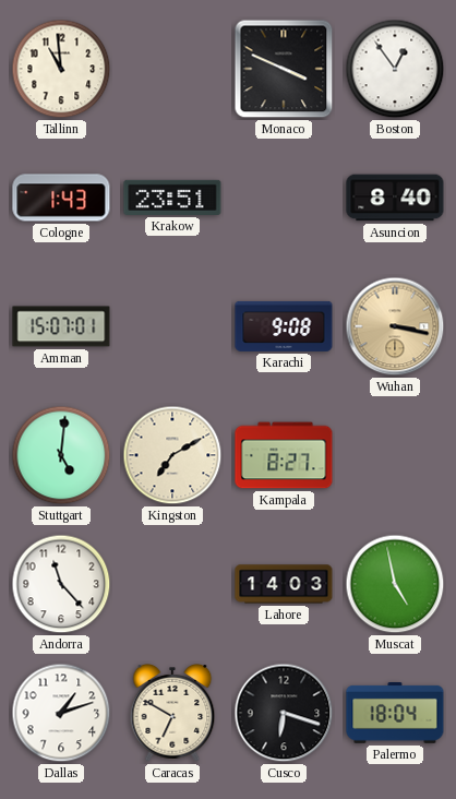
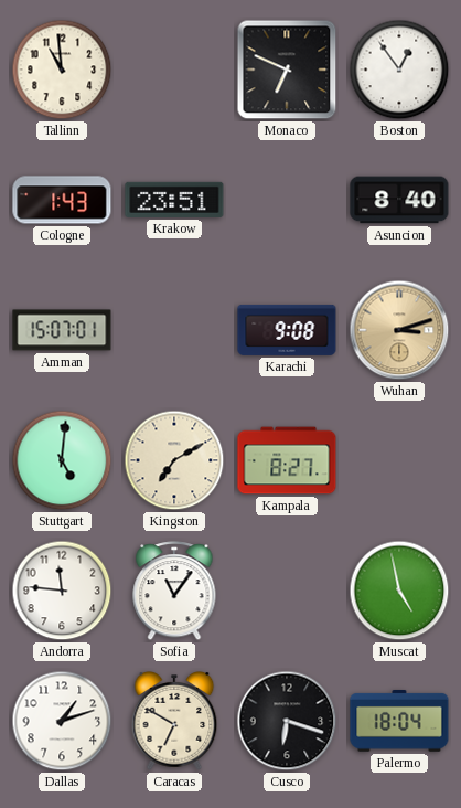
Monaco: 3:49 -> 6:49
Wuhan: 3:17 -> 3:12
Andorra: 11:23 -> 11:46
Sofia: none -> 11:06
Lahore: 14:03 -> none
